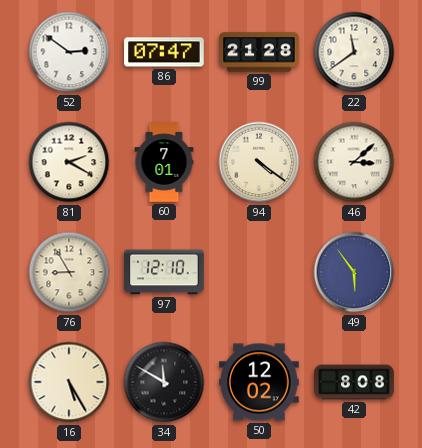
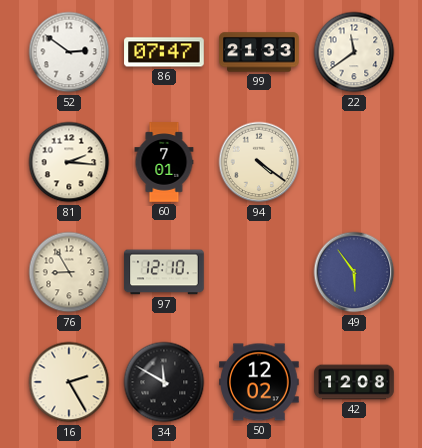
99: 21:28 -> 21:33
81: 2:20 -> 2:16
46: 3:08 -> none
16: 5:25 -> 2:25
42: 8:08 -> 12:08
